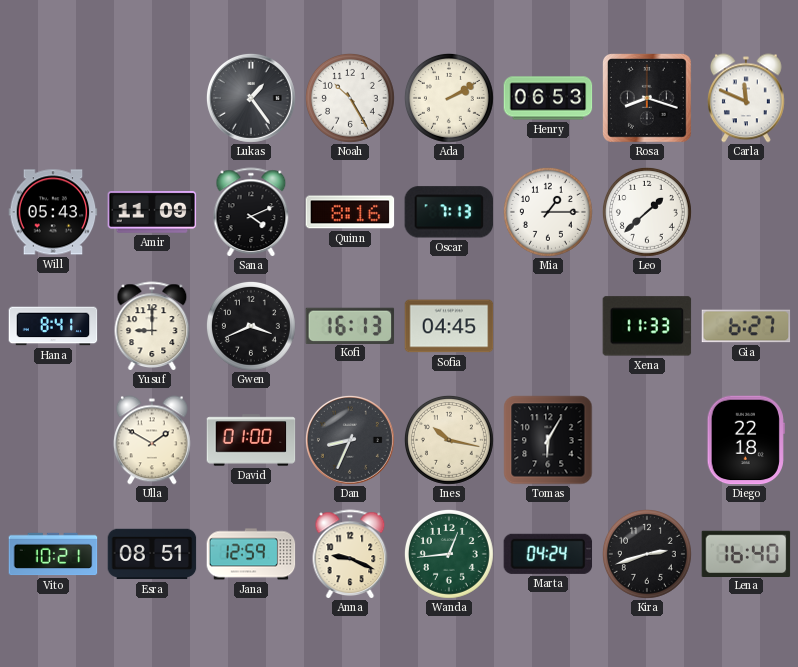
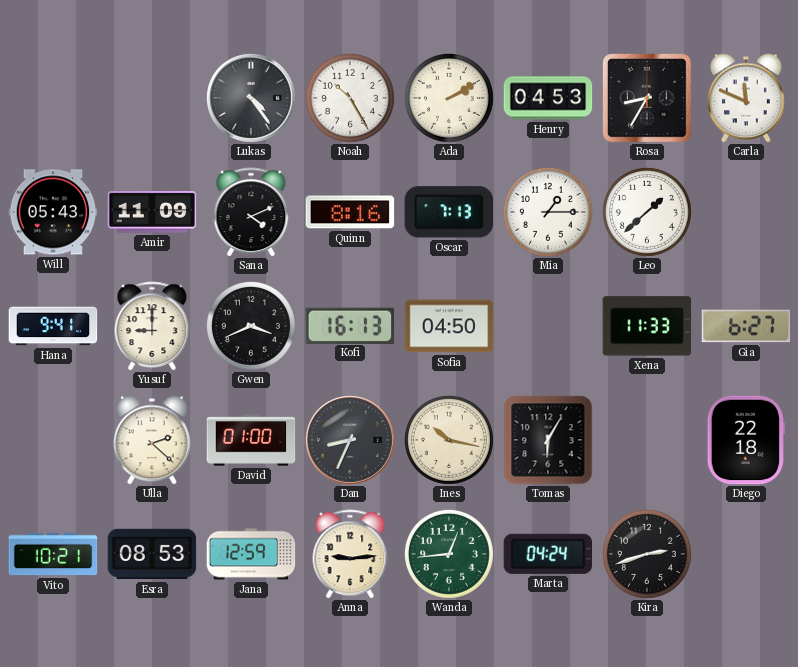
Lukas: 1:24 -> 4:24
Henry: 06:53 -> 04:53
Rosa: 8:18 -> 8:35
Hana: 8:41 -> 9:41
Sofia: 04:45 -> 04:50
Ulla: 1:50 -> 2:22
Esra: 08:51 -> 08:53
Anna: 9:19 -> 9:14
Lena: 16:40 -> none
